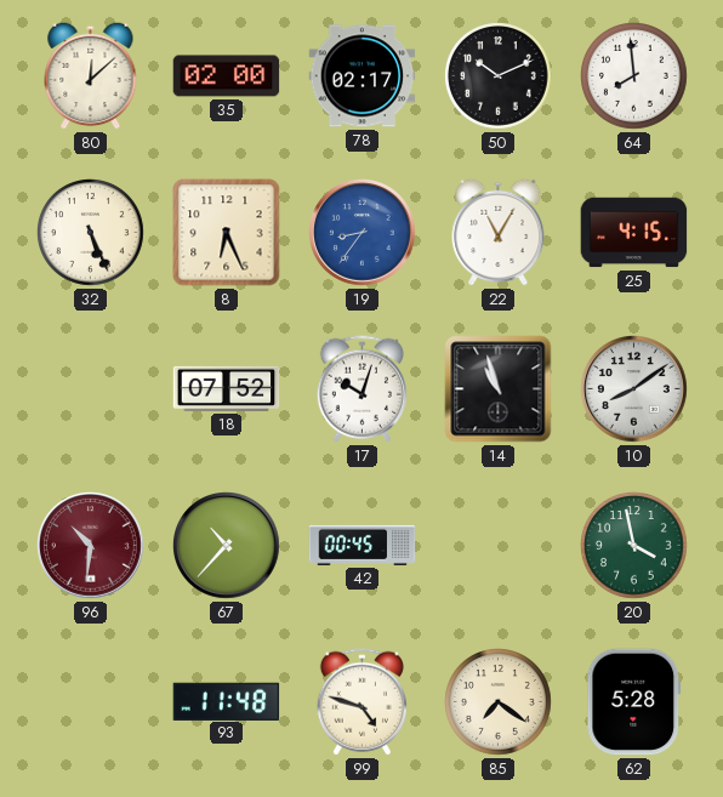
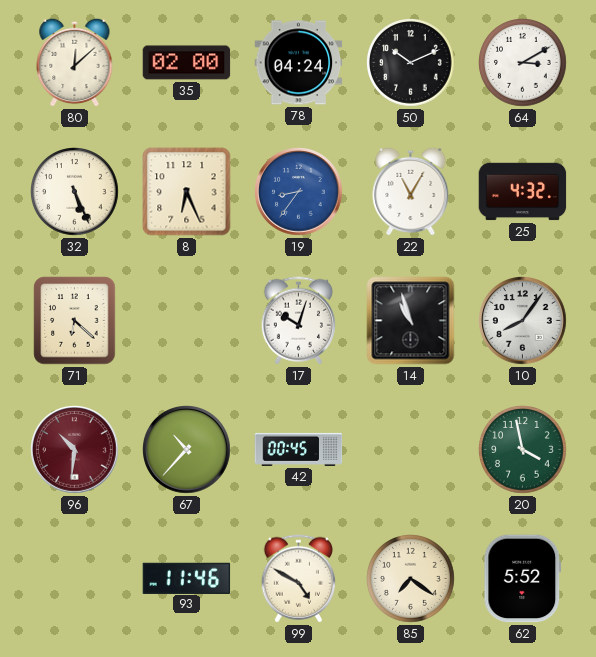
78: 02:17 -> 04:24
64: 7:59 -> 3:10
25: 4:15 -> 4:32
71: none -> 6:22
18: 07:52 -> none
10: 8:09 -> 8:06
93: 11:48 -> 11:46
99: 4:48 -> 4:50
62: 5:28 -> 5:52
